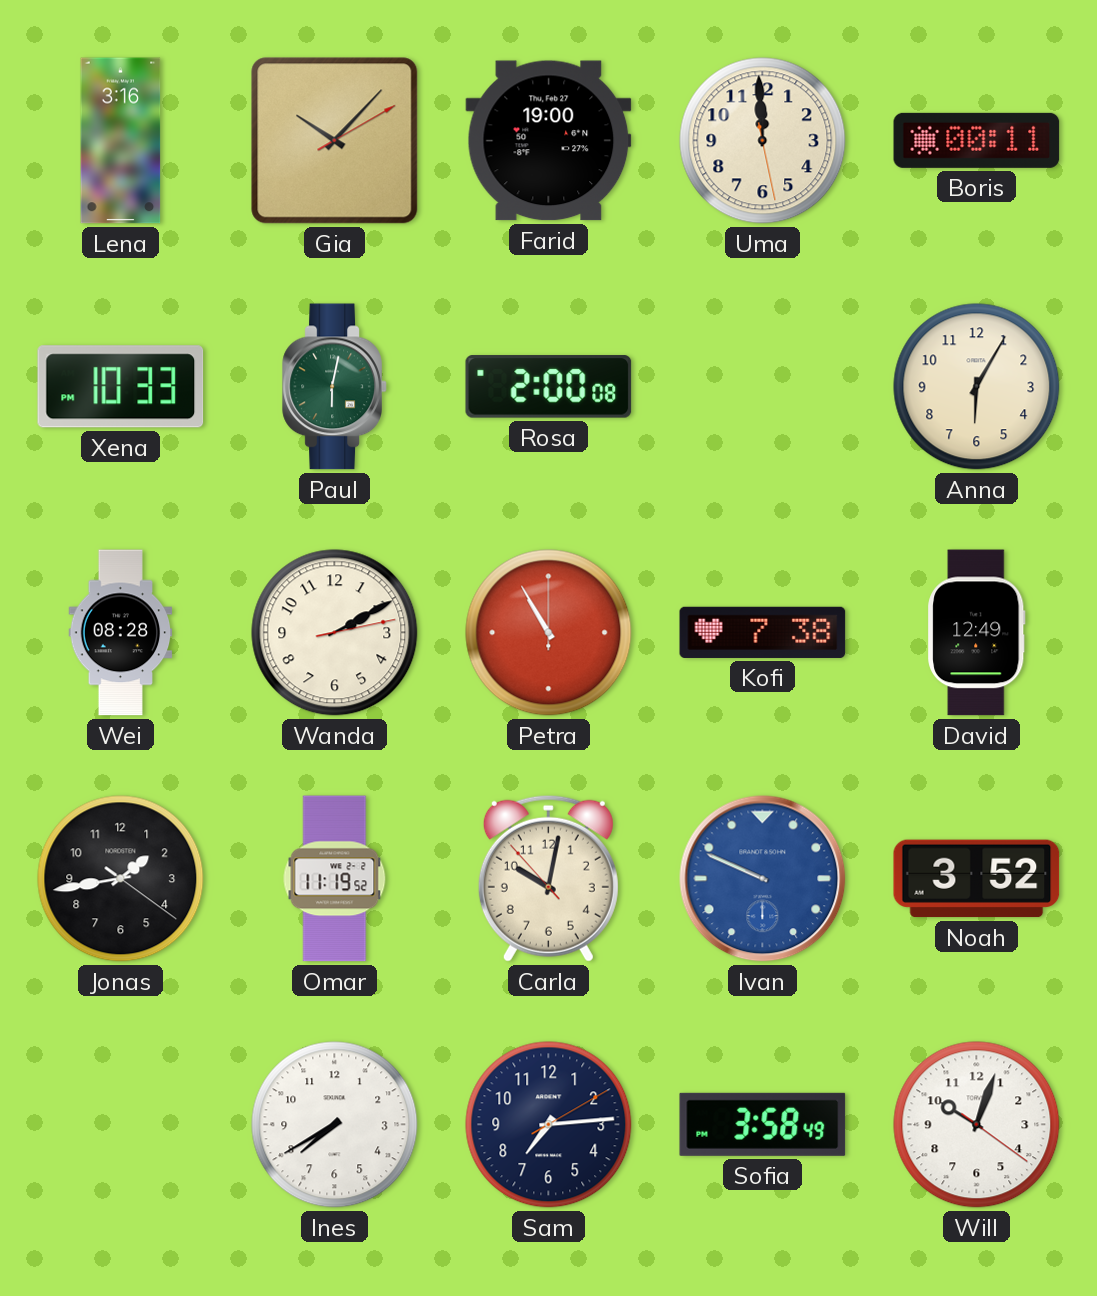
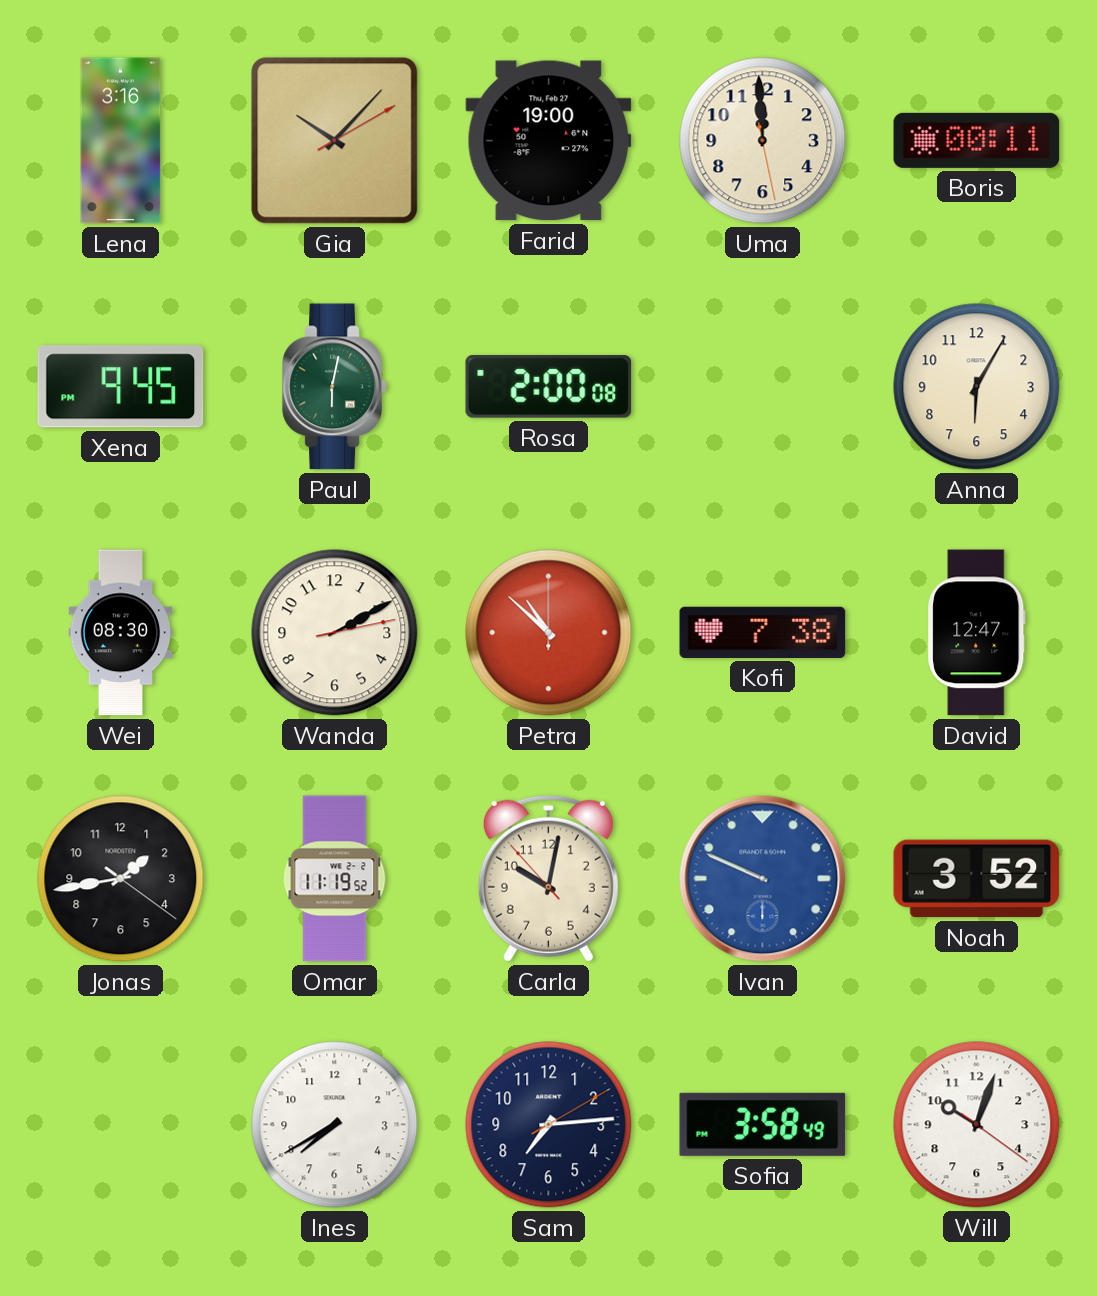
Xena: 10:33 -> 9:45
Wei: 08:28 -> 08:30
Petra: 10:55 -> 10:52
David: 12:49 -> 12:47
